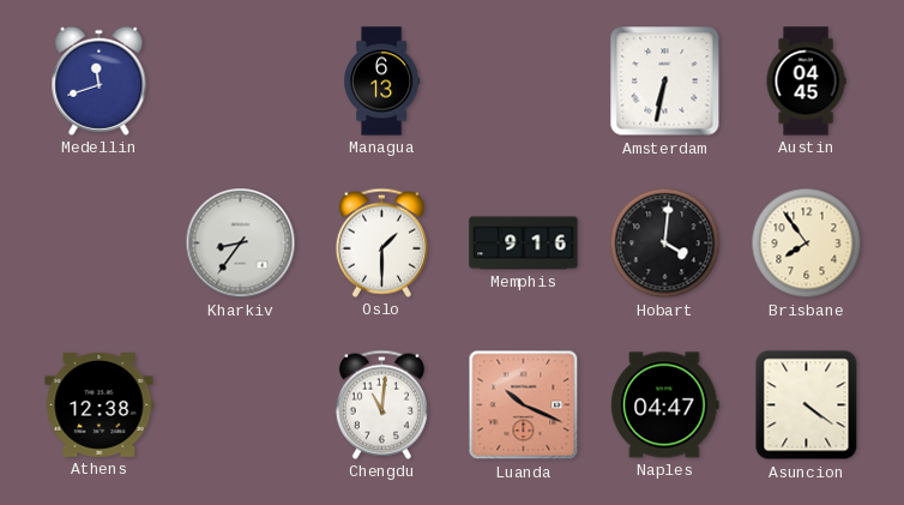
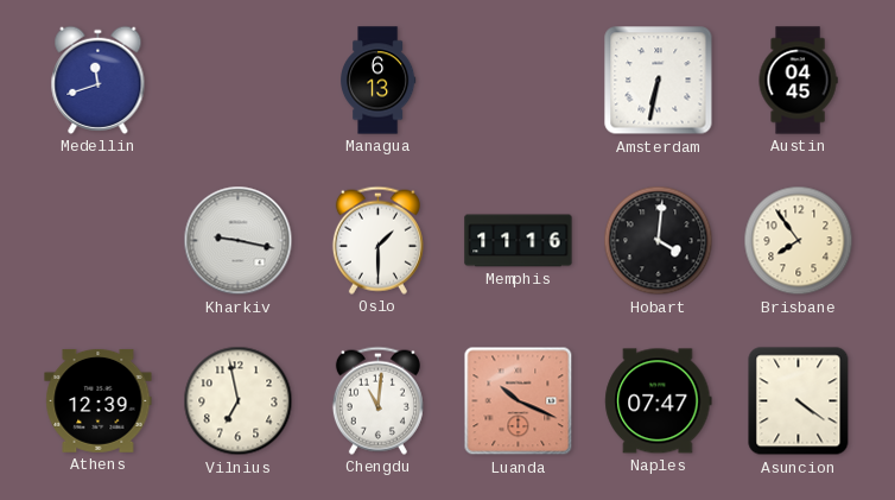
Kharkiv: 8:36 -> 9:17
Memphis: 9:16 -> 11:16
Athens: 12:38 -> 12:39
Vilnius: none -> 6:58
Naples: 04:47 -> 07:47
